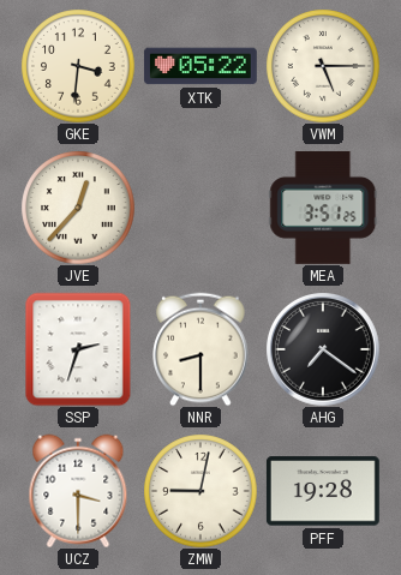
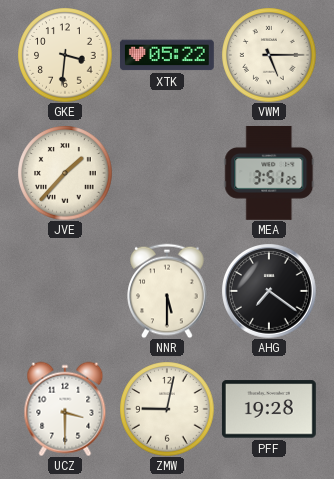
JVE: 12:37 -> 1:37
SSP: 2:33 -> none
NNR: 8:30 -> 5:30
